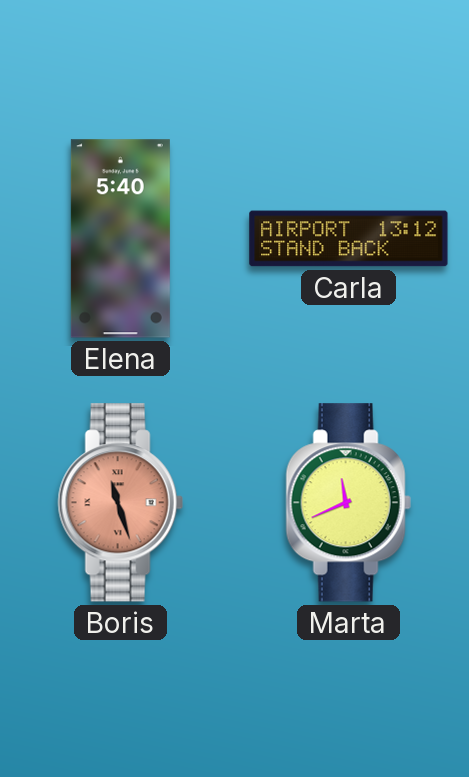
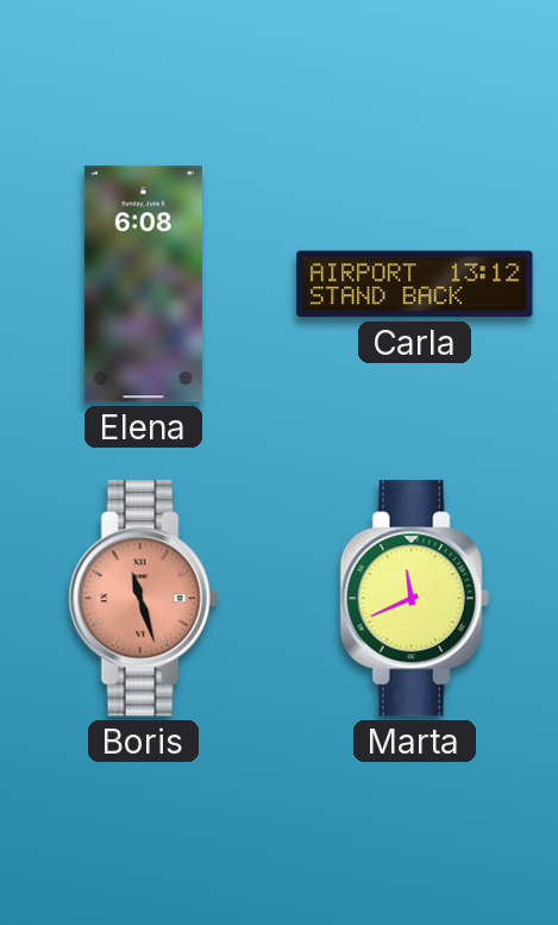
Elena: 5:40 -> 6:08
